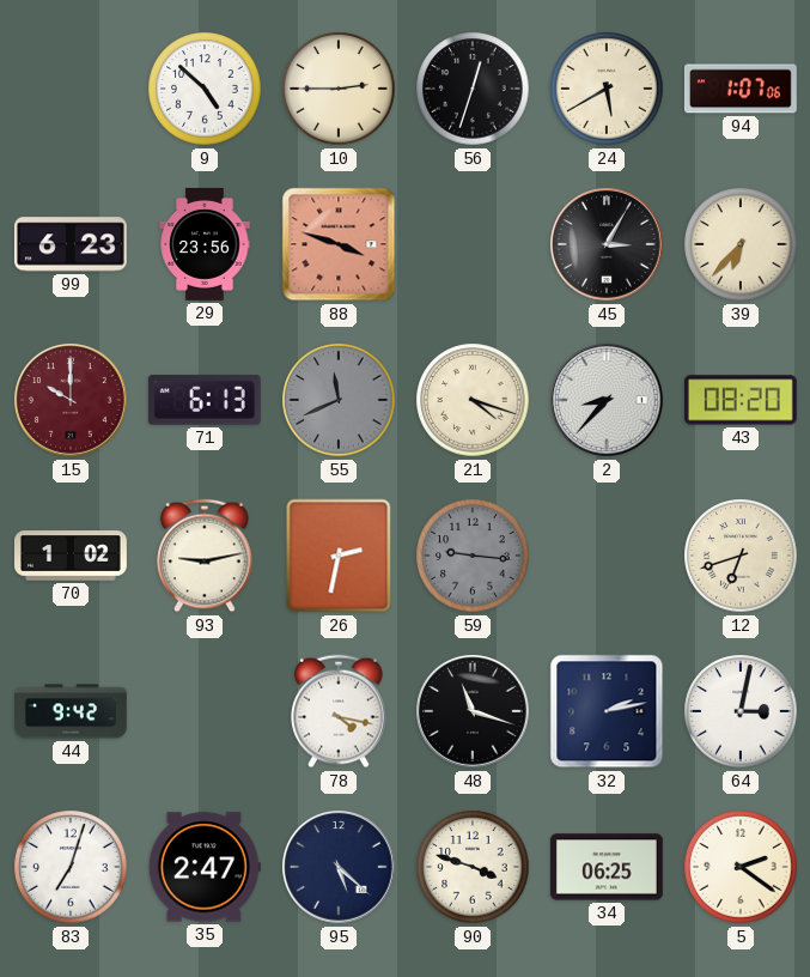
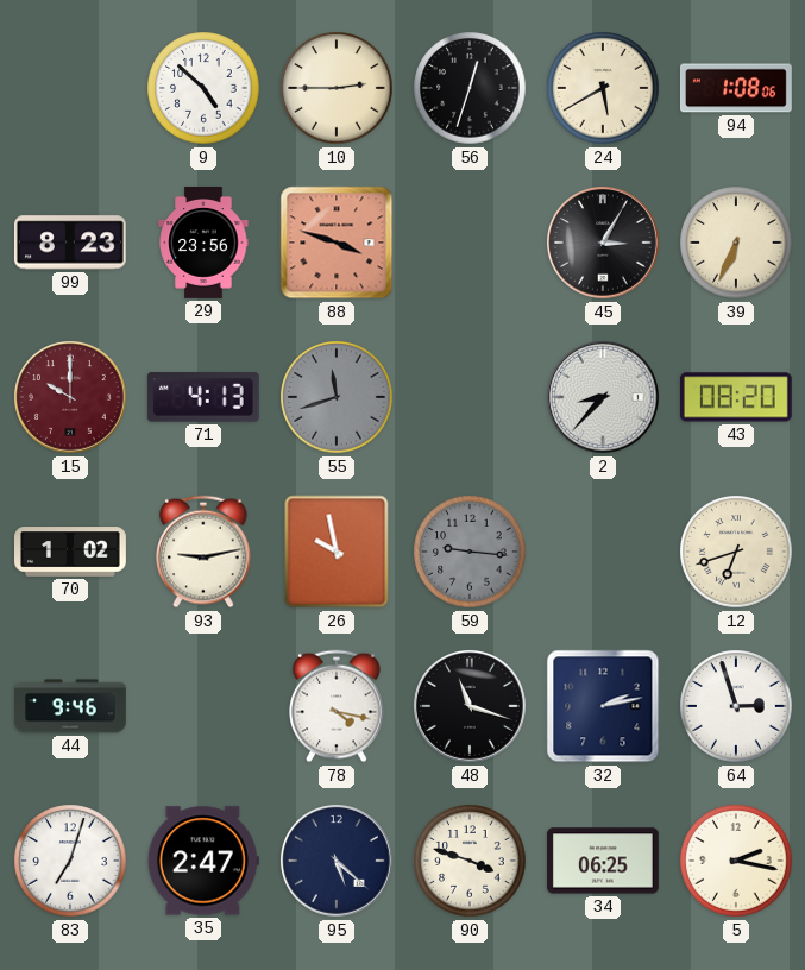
94: 1:07 -> 1:08
99: 6:23 -> 8:23
39: 6:37 -> 6:34
71: 6:13 -> 4:13
55: 11:41 -> 11:42
21: 4:18 -> none
26: 2:32 -> 9:58
44: 9:42 -> 9:46
64: 3:02 -> 2:57
5: 2:21 -> 2:17
